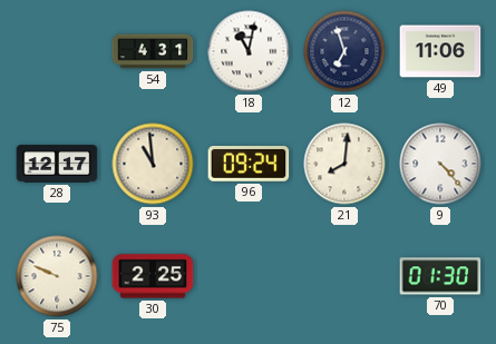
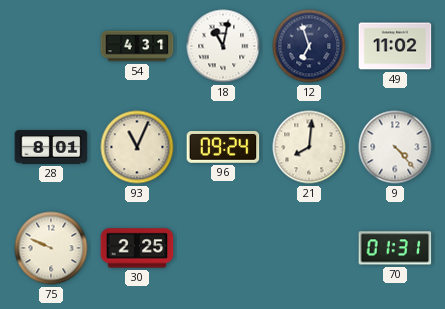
49: 11:06 -> 11:02
28: 12:17 -> 8:01
93: 10:59 -> 11:04
70: 01:30 -> 01:31
